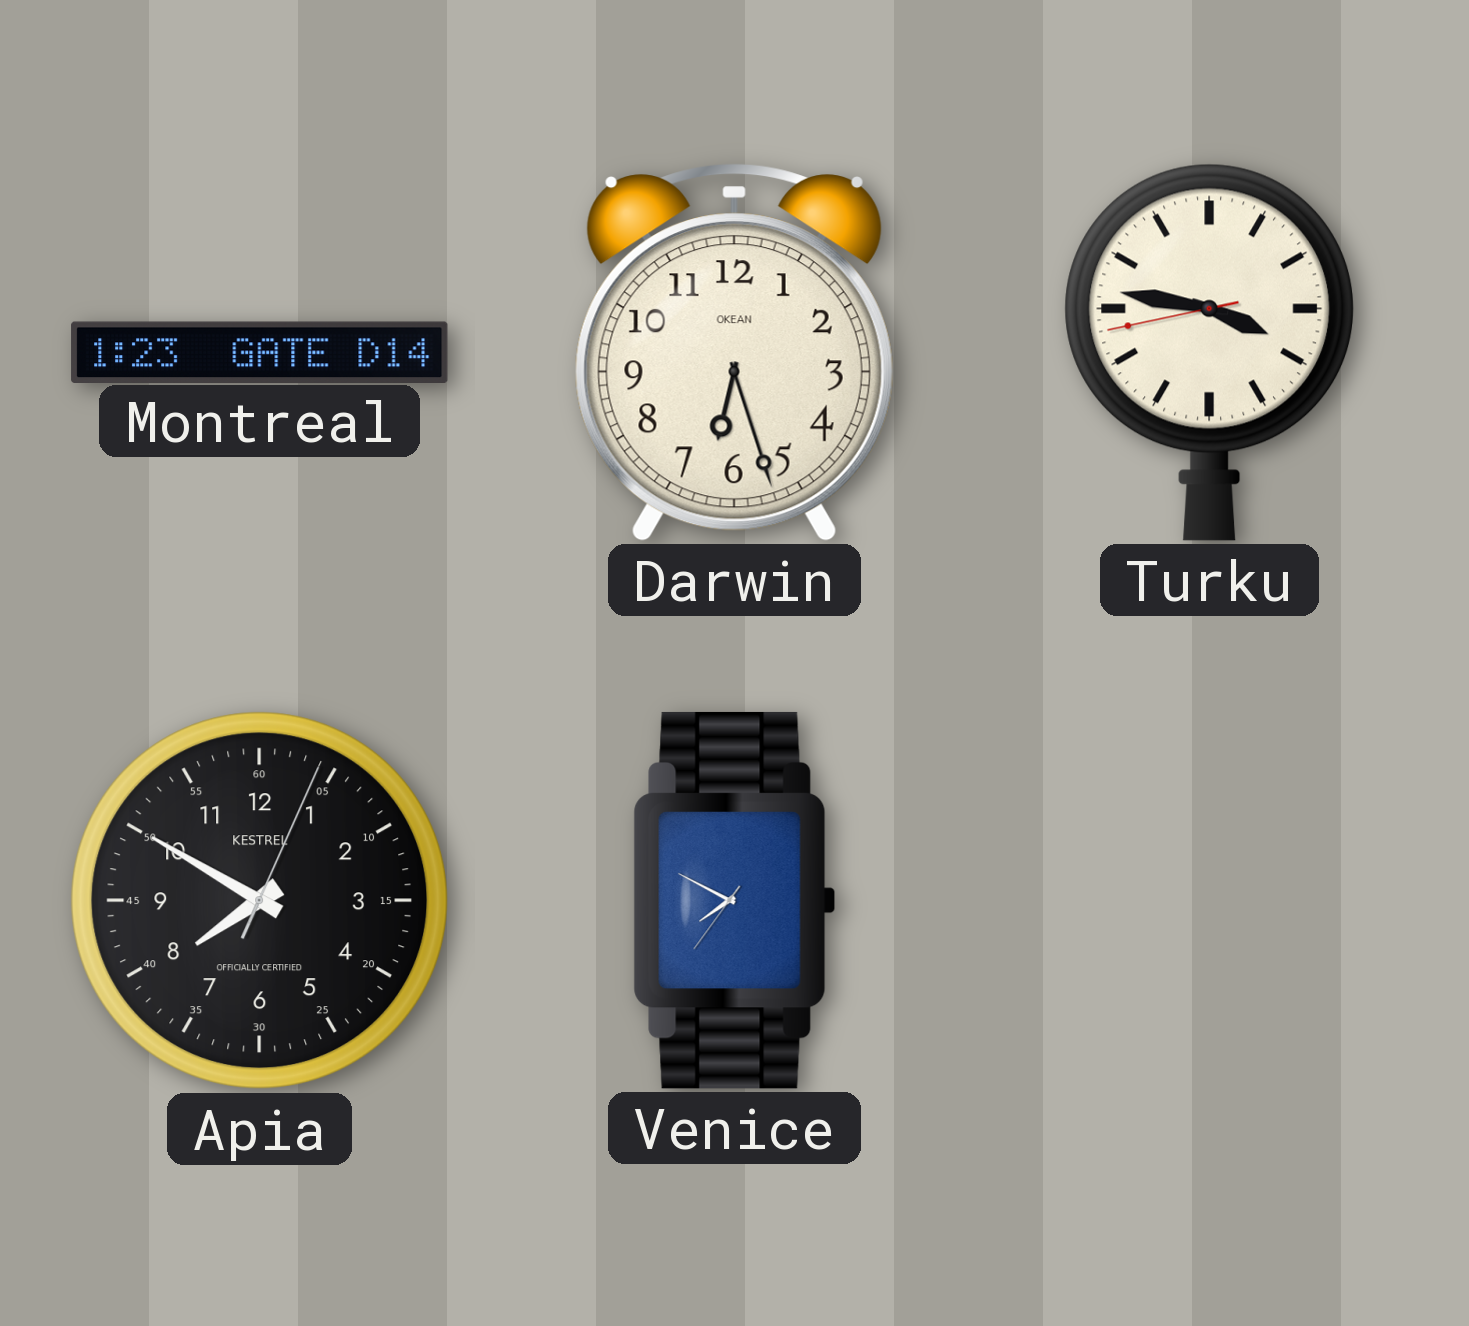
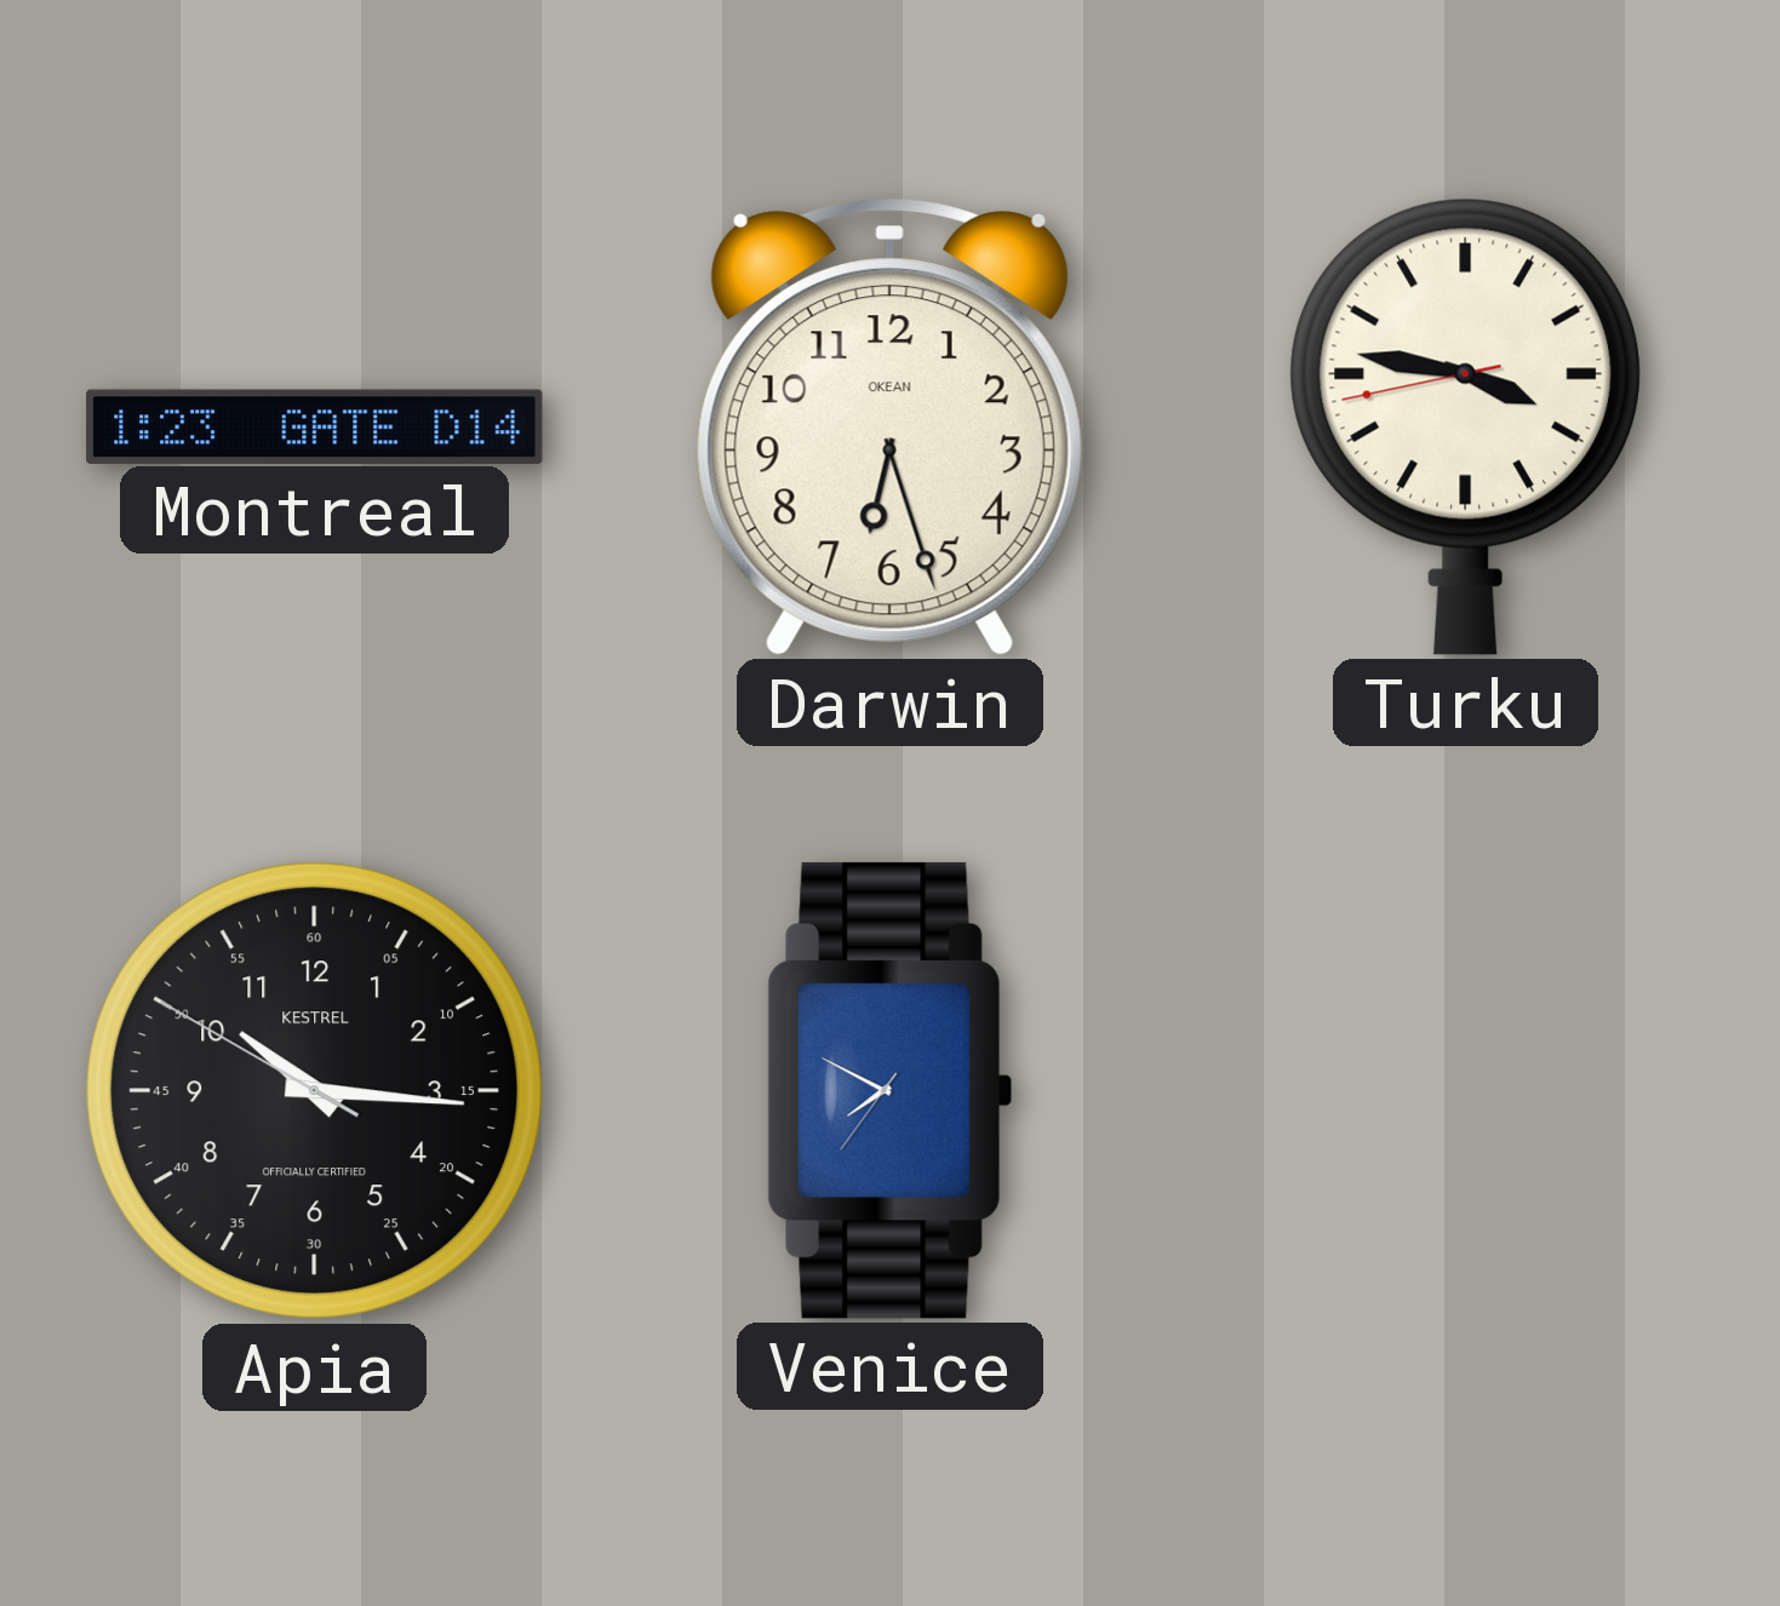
Apia: 7:50 -> 10:15
